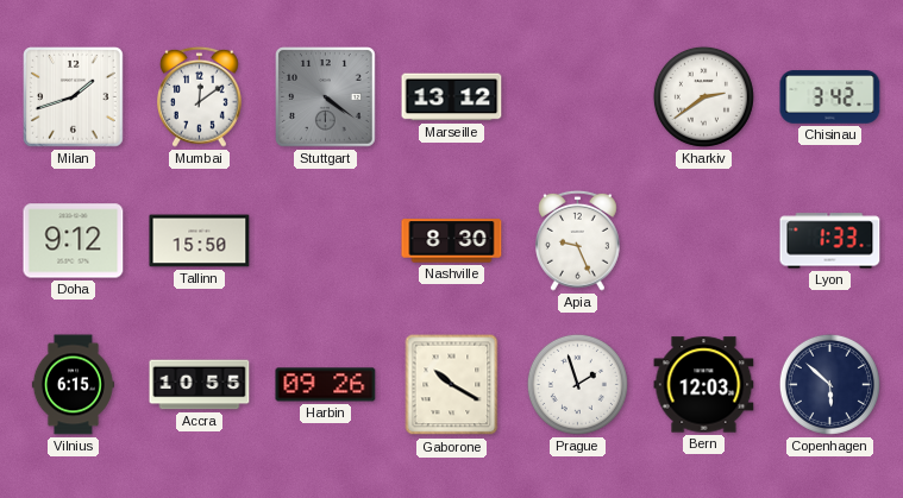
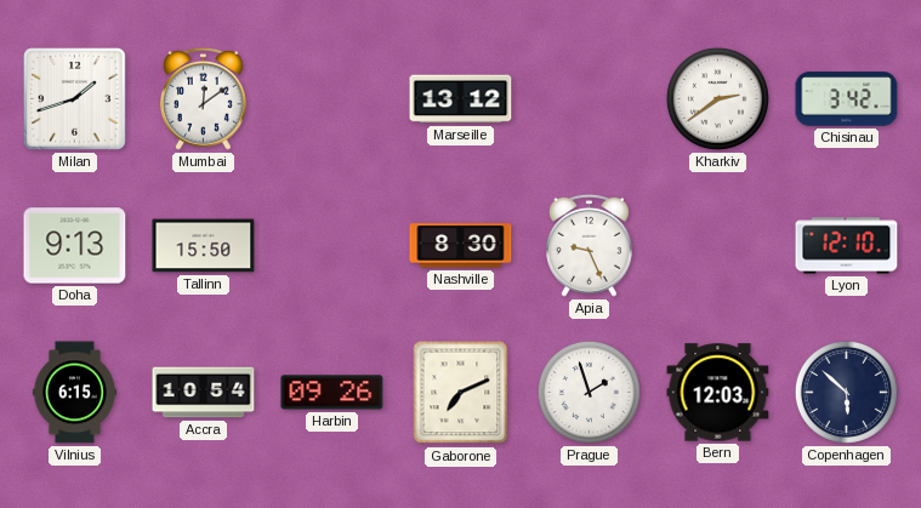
Stuttgart: 4:21 -> none
Doha: 9:12 -> 9:13
Lyon: 1:33 -> 12:10
Accra: 10:55 -> 10:54
Gaborone: 10:20 -> 7:11
